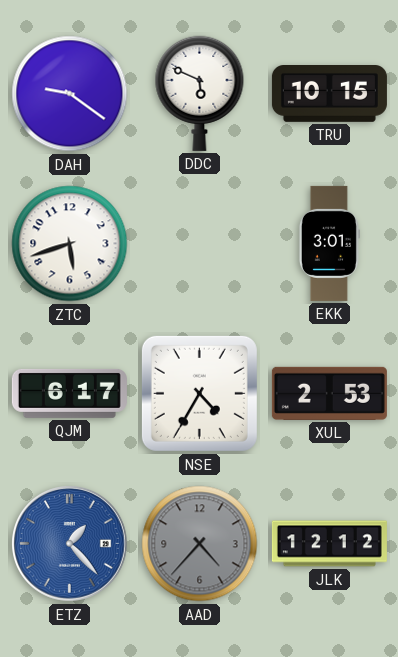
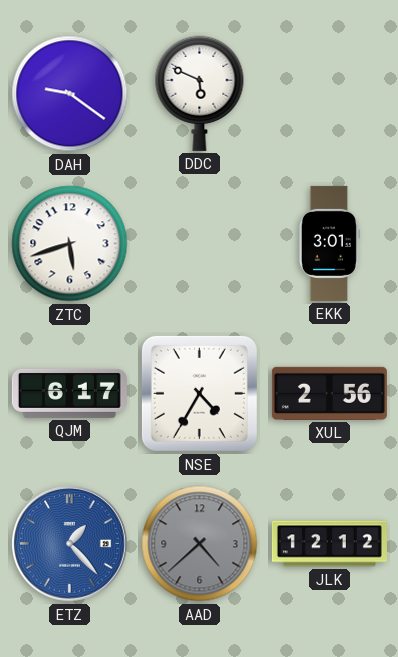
TRU: 10:15 -> none
XUL: 2:53 -> 2:56
AAD: 4:37 -> 4:38
